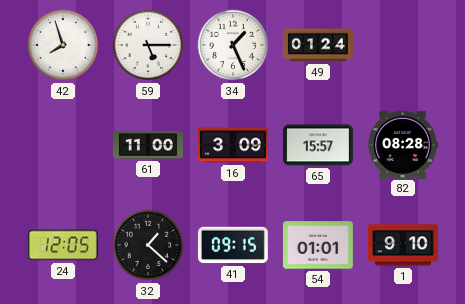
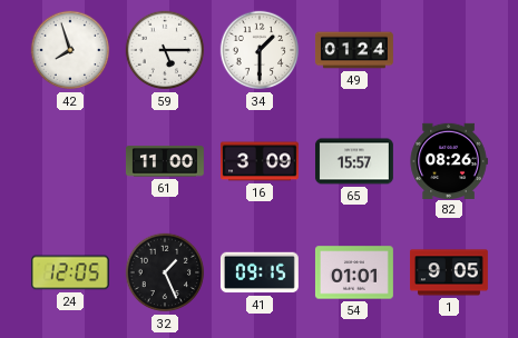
34: 1:26 -> 1:30
82: 08:28 -> 08:26
32: 1:22 -> 1:26
1: 9:10 -> 9:05
